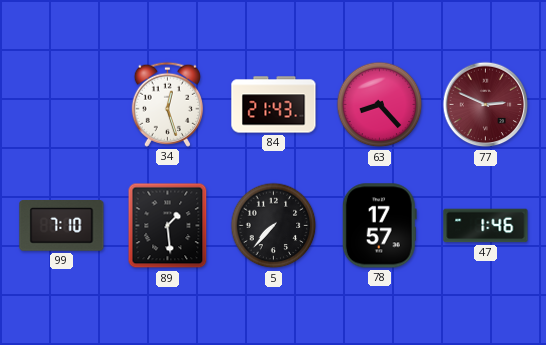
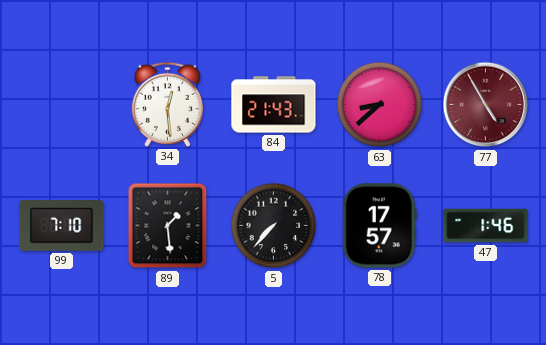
34: 12:27 -> 12:29
63: 8:23 -> 8:38
77: 2:49 -> 4:55
